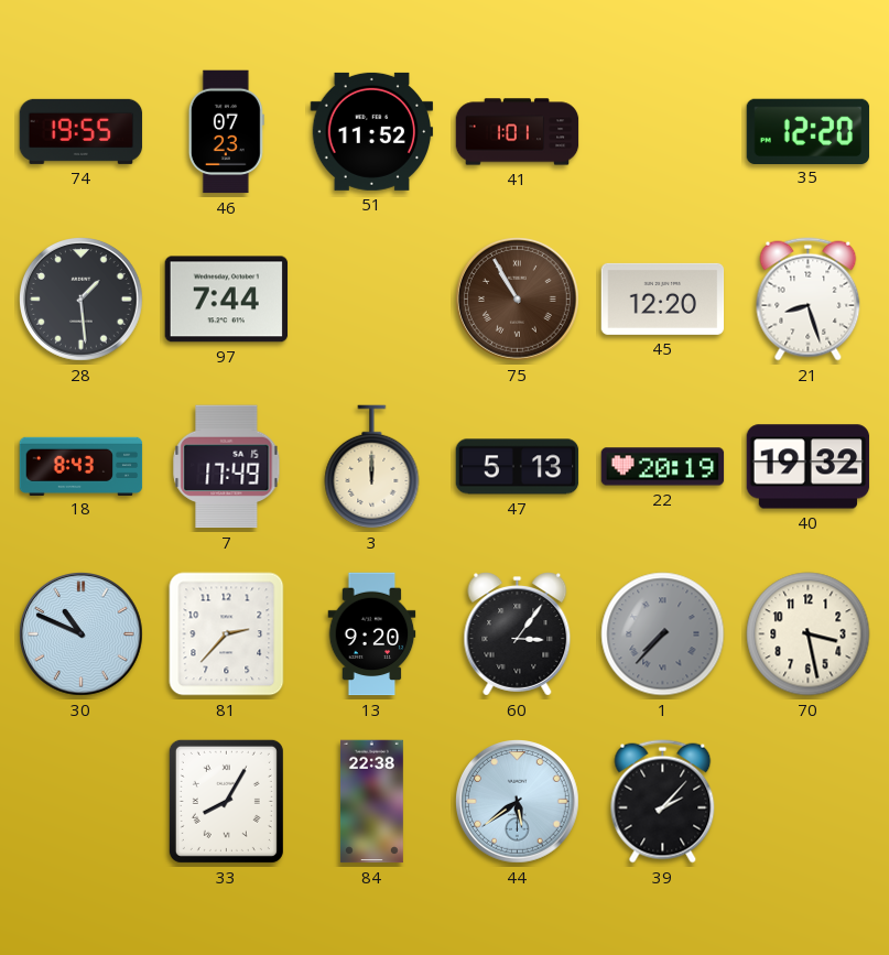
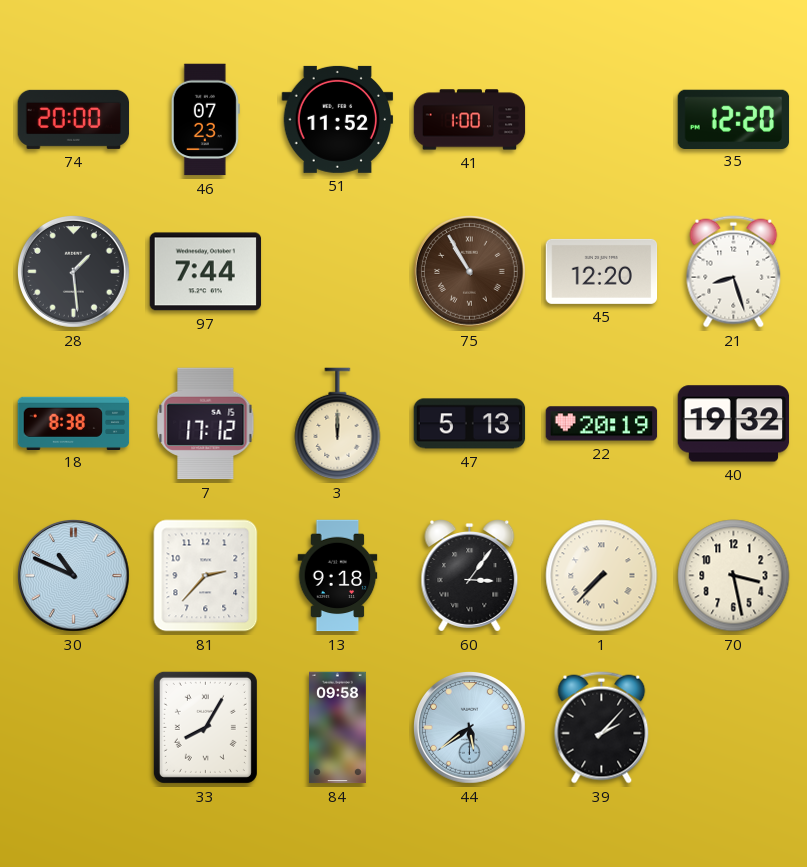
74: 19:55 -> 20:00
41: 1:01 -> 1:00
18: 8:43 -> 8:38
7: 17:49 -> 17:12
13: 9:20 -> 9:18
1 dial: grey -> cream
84: 22:38 -> 09:58
